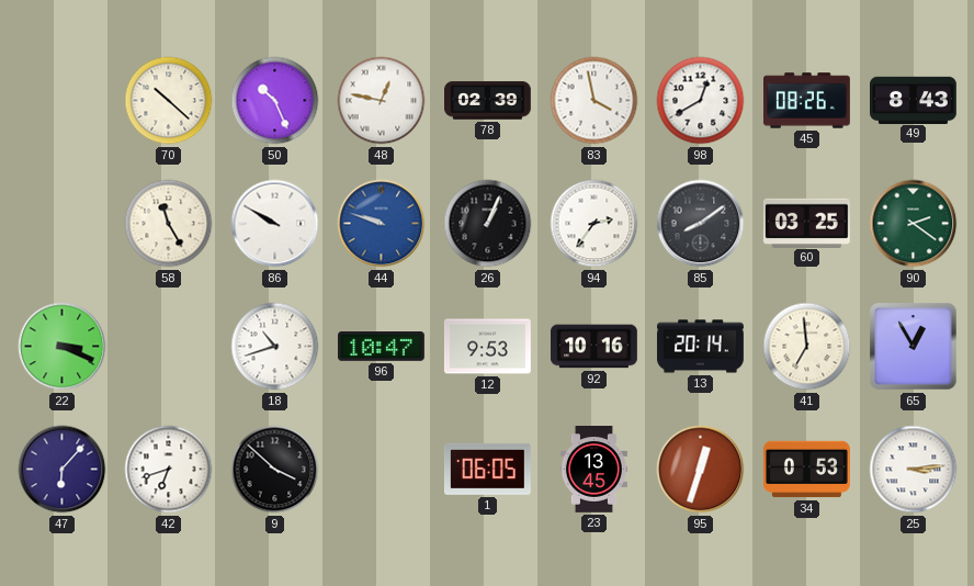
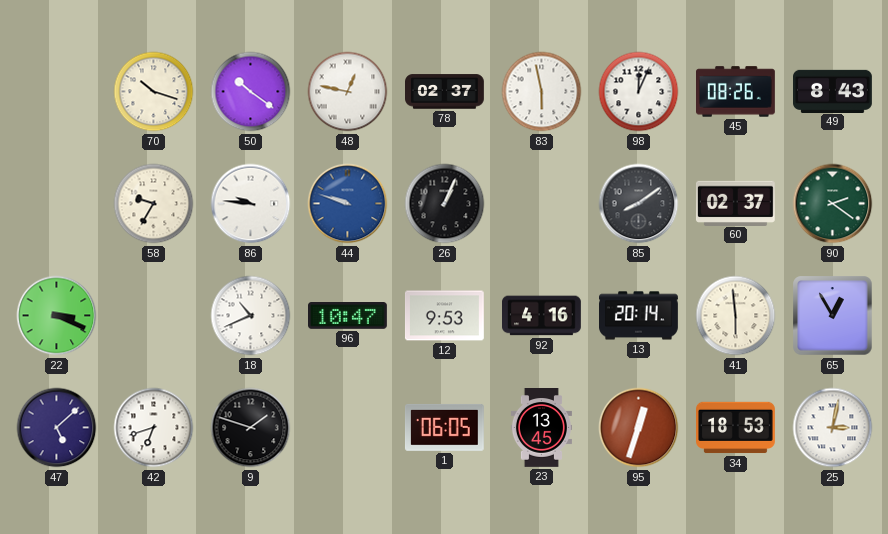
70: 10:22 -> 10:18
50: 10:26 -> 10:21
78: 02:39 -> 02:37
83: 3:58 -> 5:58
98: 12:40 -> 12:04
58: 11:25 -> 9:35
86: 9:50 -> 9:46
94: 2:36 -> none
60: 03:25 -> 02:37
18: 10:42 -> 10:41
92: 10:16 -> 4:16
41: 6:59 -> 5:59
47: 6:07 -> 5:08
9: 3:52 -> 1:48
34: 0:53 -> 18:53
25: 3:14 -> 3:02
